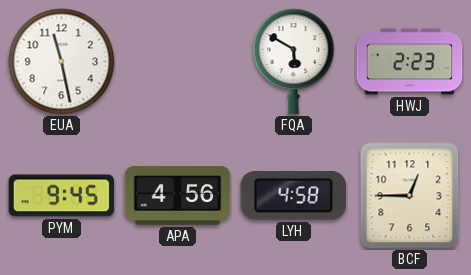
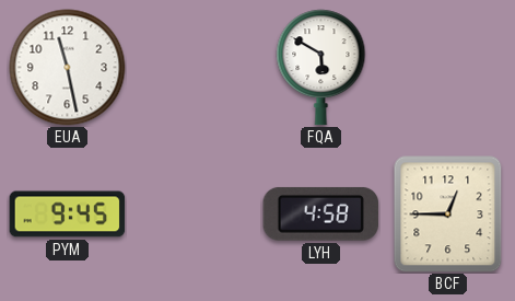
HWJ: 2:23 -> none
APA: 4:56 -> none
